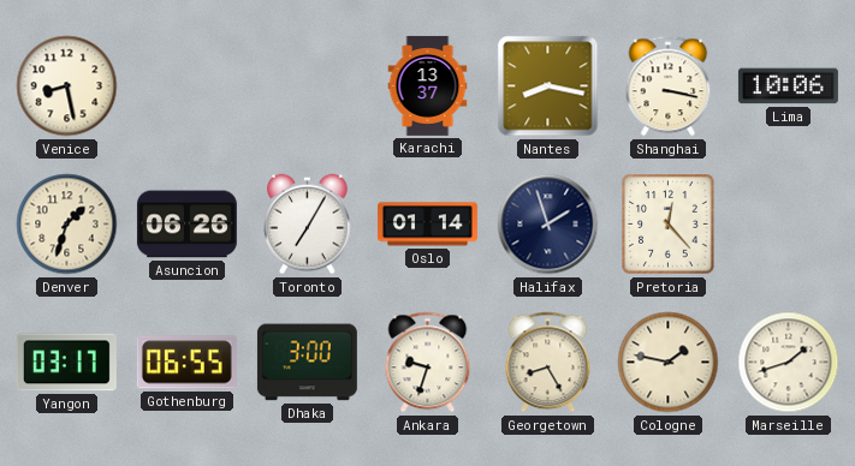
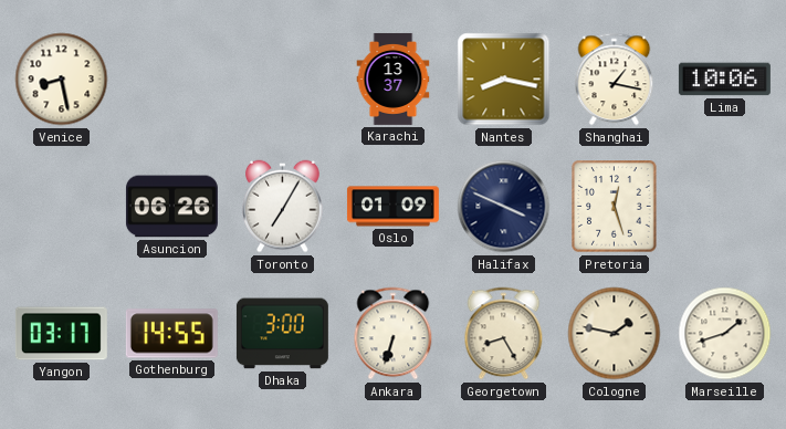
Shanghai: 3:17 -> 1:17
Denver: 1:33 -> none
Oslo: 01:14 -> 01:09
Halifax: 1:57 -> 3:49
Pretoria: 12:23 -> 12:27
Gothenburg: 06:55 -> 14:55
Ankara: 9:33 -> 6:33
